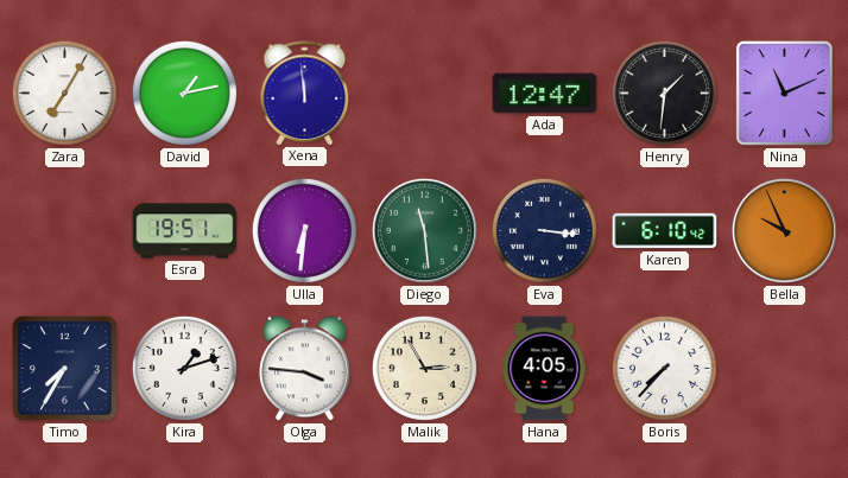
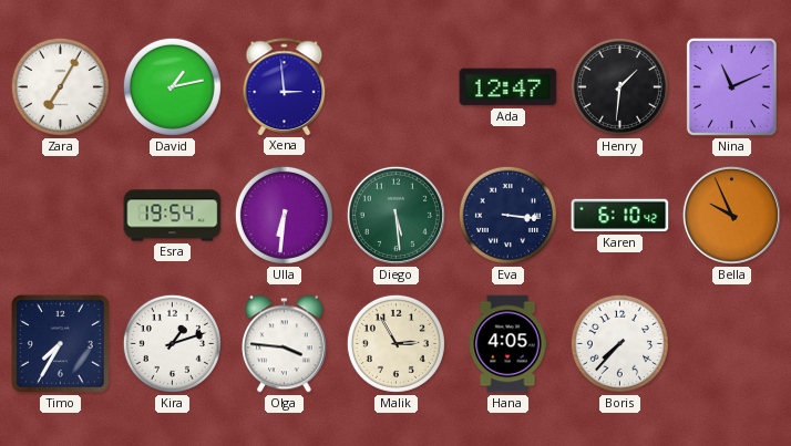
Xena: 11:59 -> 2:59
Esra: 19:51 -> 19:54
Diego: 11:29 -> 5:29
